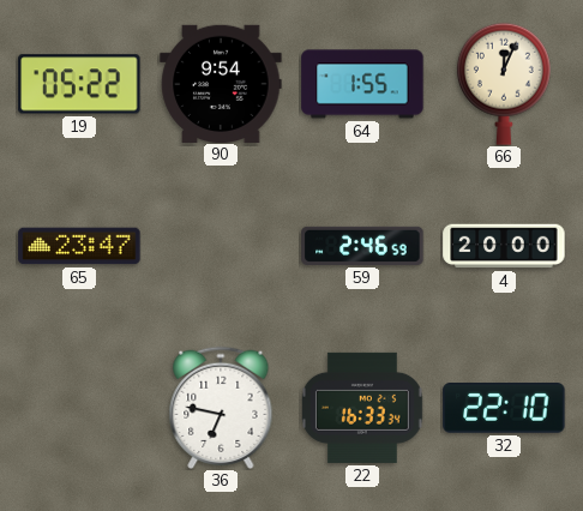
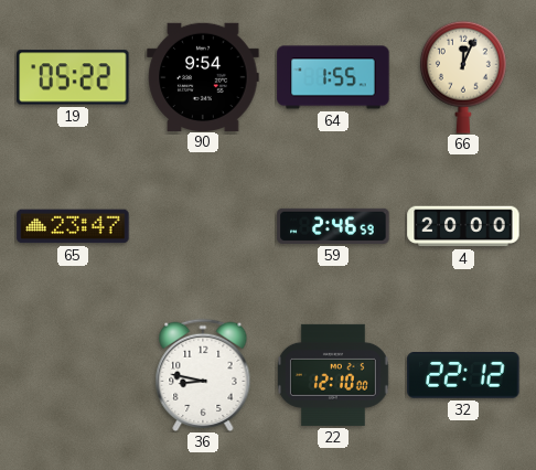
36: 6:47 -> 8:47
22: 16:33 -> 12:10
32: 22:10 -> 22:12
